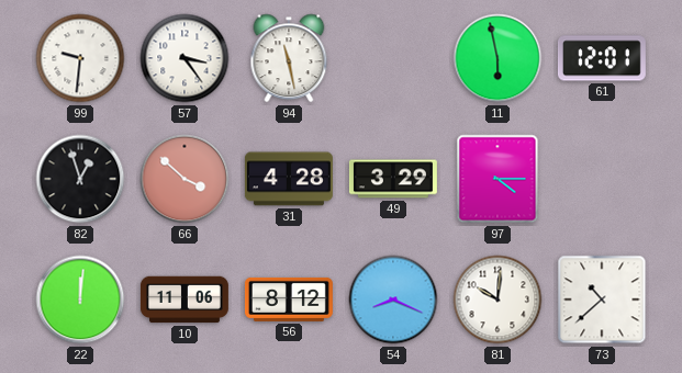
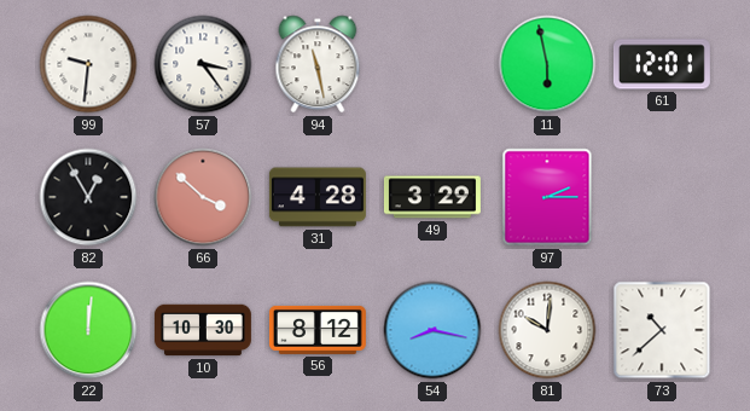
82: 12:57 -> 12:55
97: 4:15 -> 2:15
10: 11:06 -> 10:30
54: 8:19 -> 8:17
